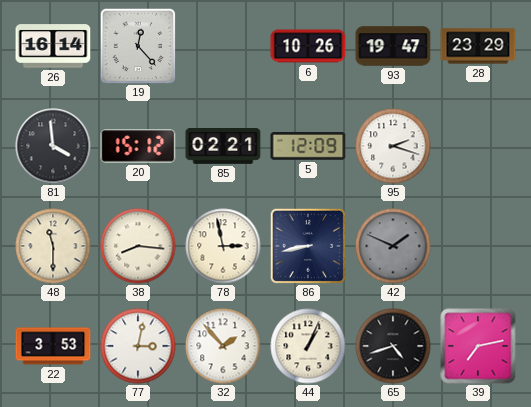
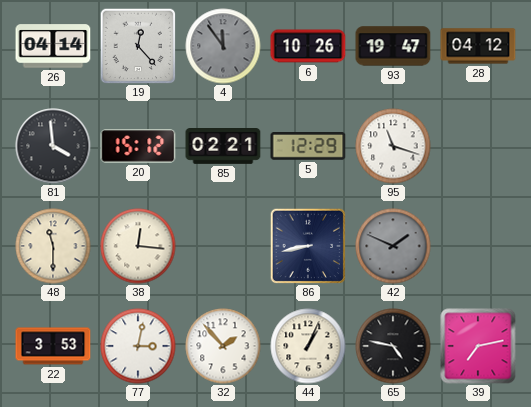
26: 16:14 -> 04:14
4: none -> 11:54
28: 23:29 -> 04:12
5: 12:09 -> 12:29
95: 2:18 -> 11:18
38: 8:16 -> 12:16
78: 2:58 -> none
65: 4:42 -> 4:47
